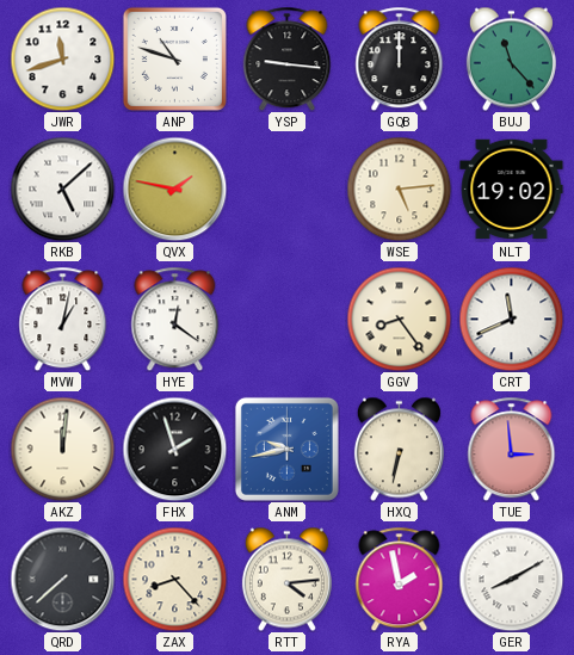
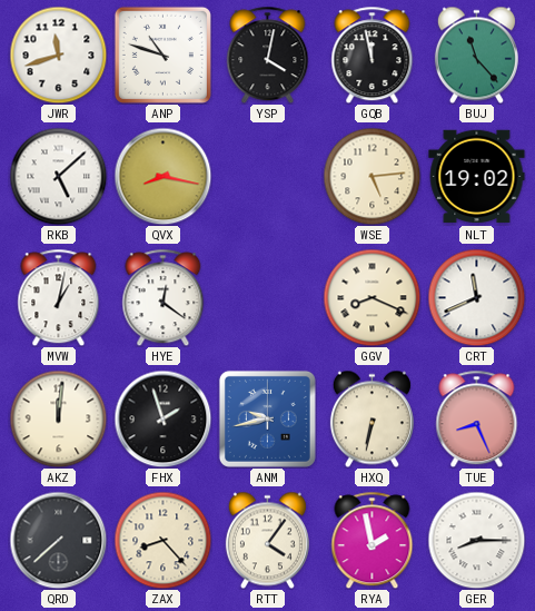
YSP: 9:16 -> 4:02
GQB: 12:00 -> 11:58
QVX: 1:47 -> 8:17
GGV: 8:24 -> 8:19
TUE: 2:59 -> 8:26
RTT: 4:14 -> 4:06
GER: 8:10 -> 8:15
